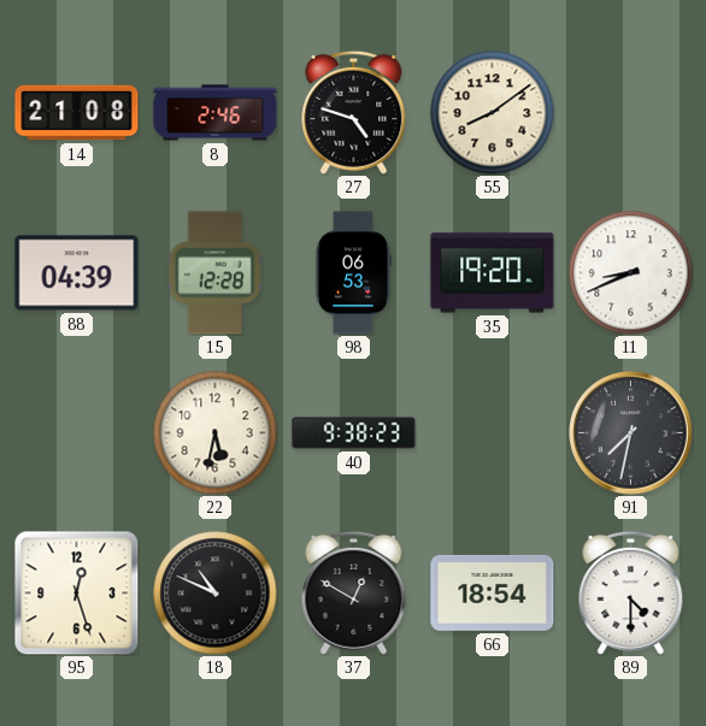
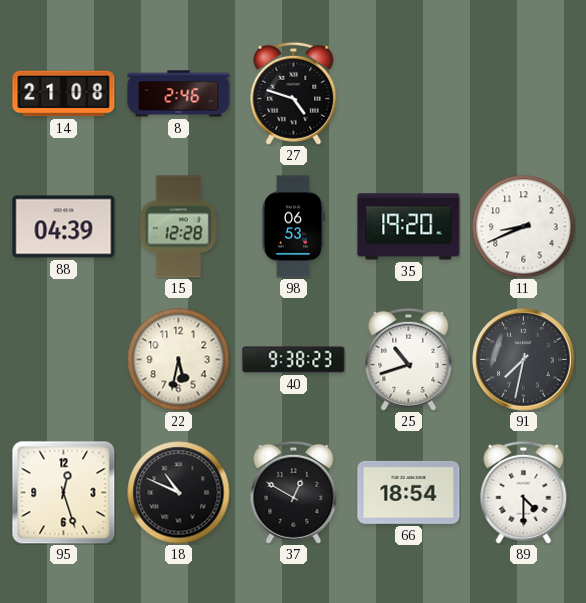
55: 8:09 -> none
25: none -> 10:42
